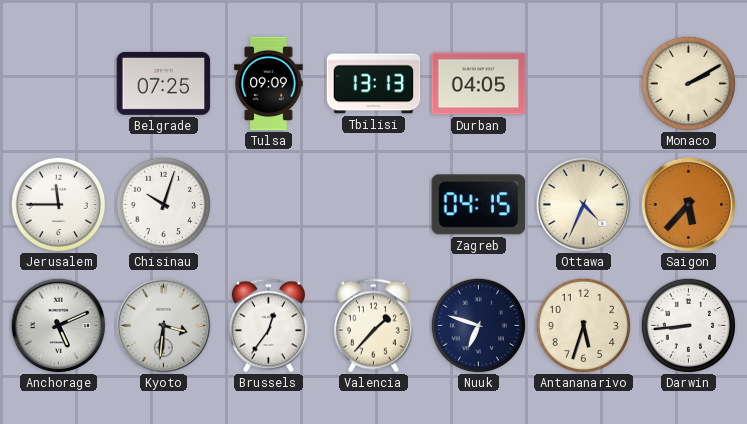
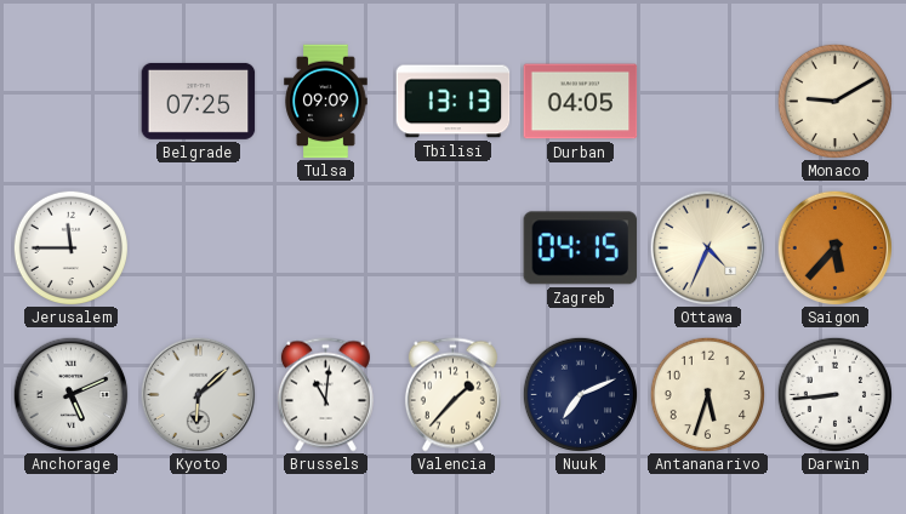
Monaco: 2:10 -> 9:10
Chisinau: 10:03 -> none
Kyoto: 3:31 -> 6:08
Brussels: 12:36 -> 11:01
Nuuk: 6:48 -> 7:11
